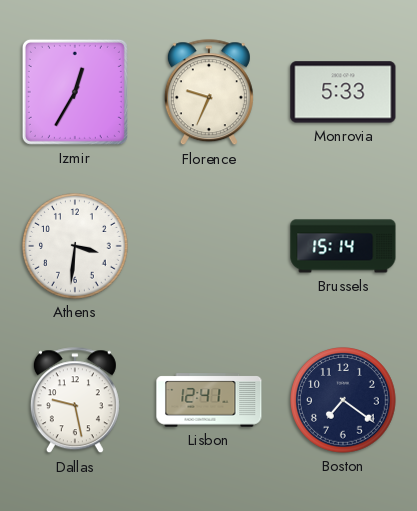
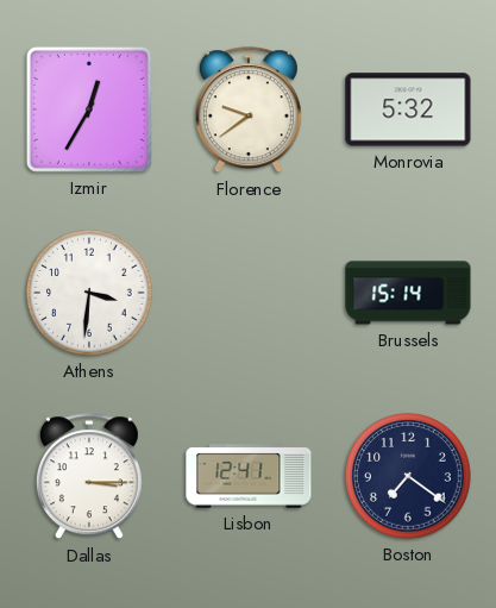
Florence: 9:34 -> 9:39
Monrovia: 5:33 -> 5:32
Dallas: 9:28 -> 3:15
